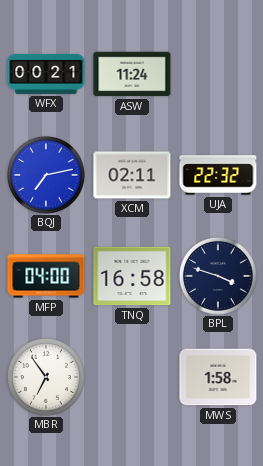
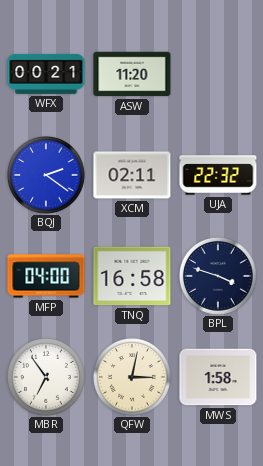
ASW: 11:24 -> 11:20
BQJ: 7:13 -> 2:21
QFW: none -> 3:02
